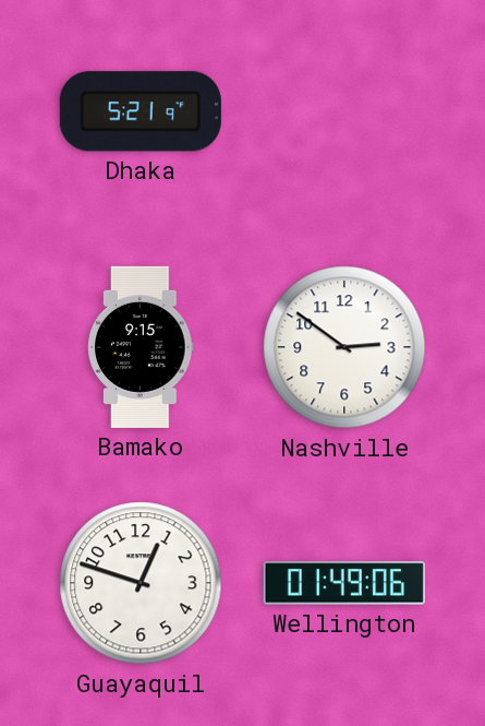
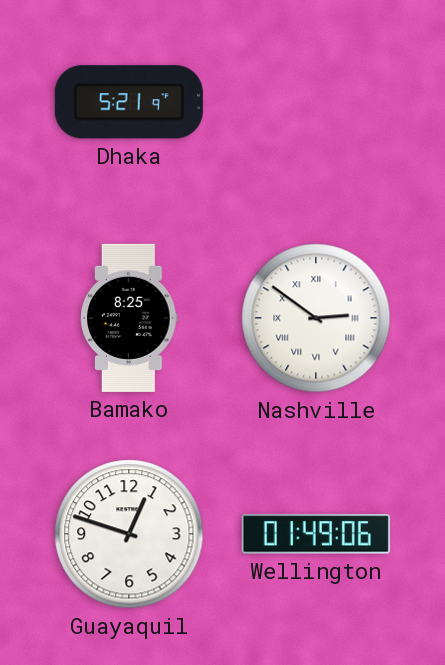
Bamako: 9:15 -> 8:25
Nashville numerals: Arabic -> Roman
